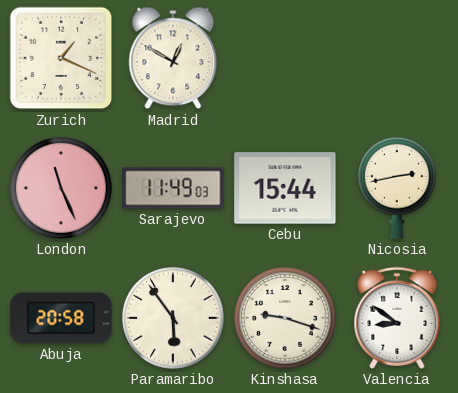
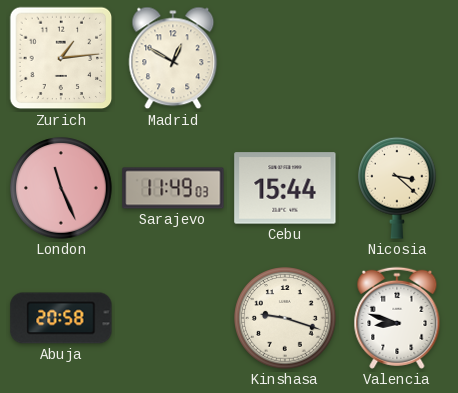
Zurich: 1:19 -> 1:14
Nicosia: 2:43 -> 3:22
Paramaribo: 5:54 -> none
Valencia: 8:51 -> 8:48
